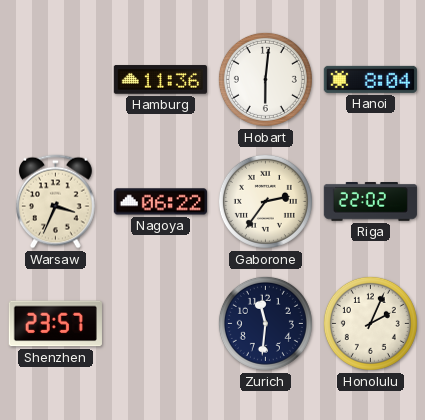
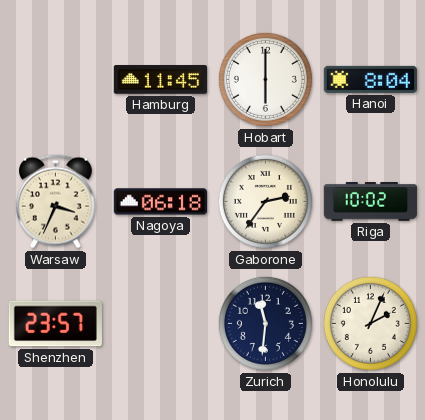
Hamburg: 11:36 -> 11:45
Hobart: 6:01 -> 6:00
Nagoya: 06:22 -> 06:18
Riga: 22:02 -> 10:02
